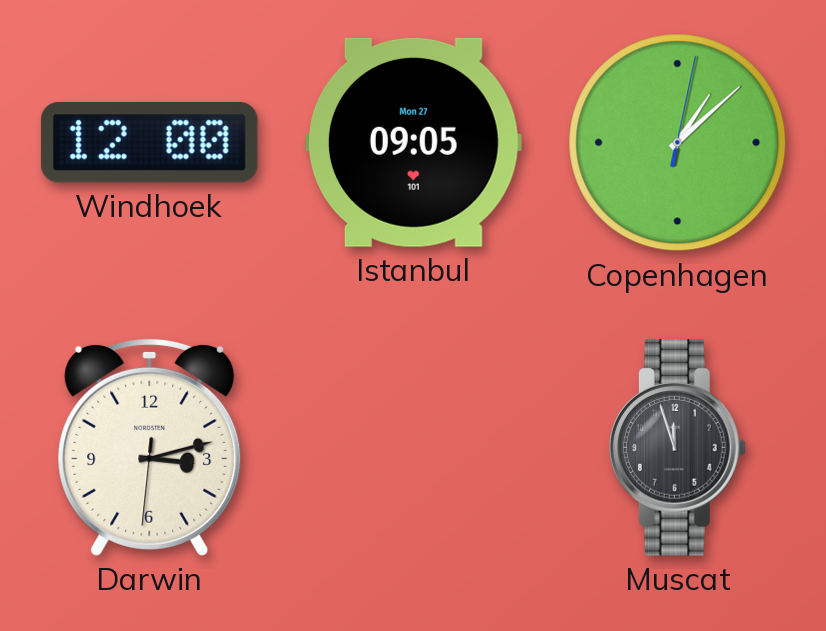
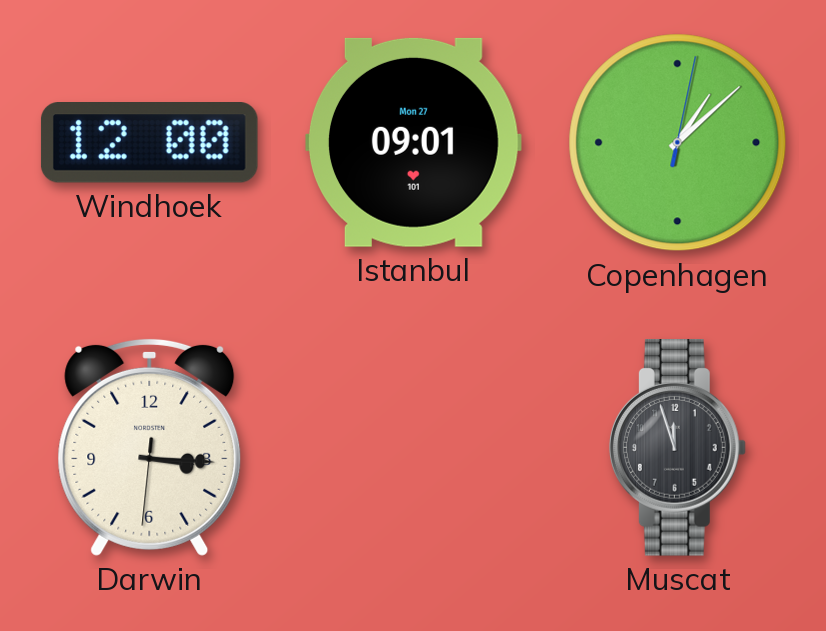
Istanbul: 09:05 -> 09:01
Darwin: 3:12 -> 3:15
